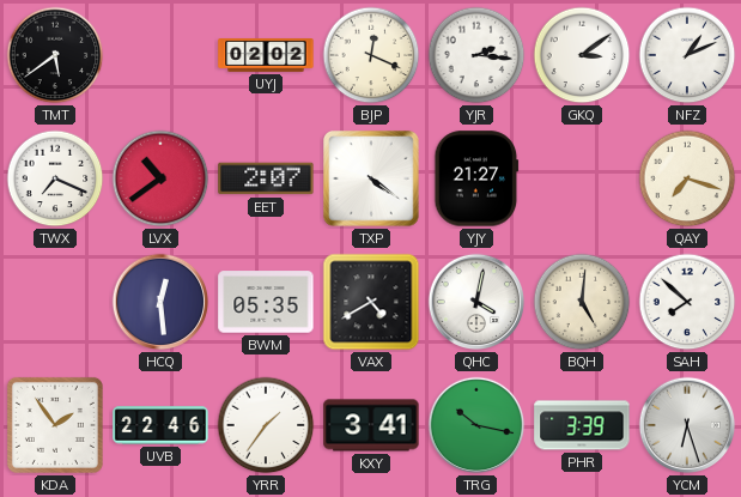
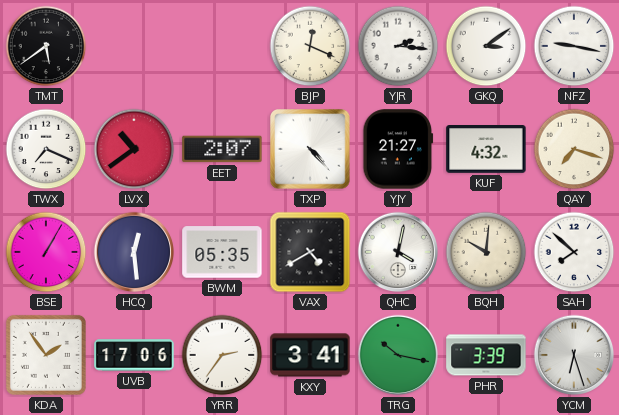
UYJ: 02:02 -> none
NFZ: 1:11 -> 9:17
TXP: 4:21 -> 4:23
KUF: none -> 4:32
BSE: none -> 1:05
BQH: 5:01 -> 10:01
UVB: 22:46 -> 17:06
YRR: 1:36 -> 2:36
